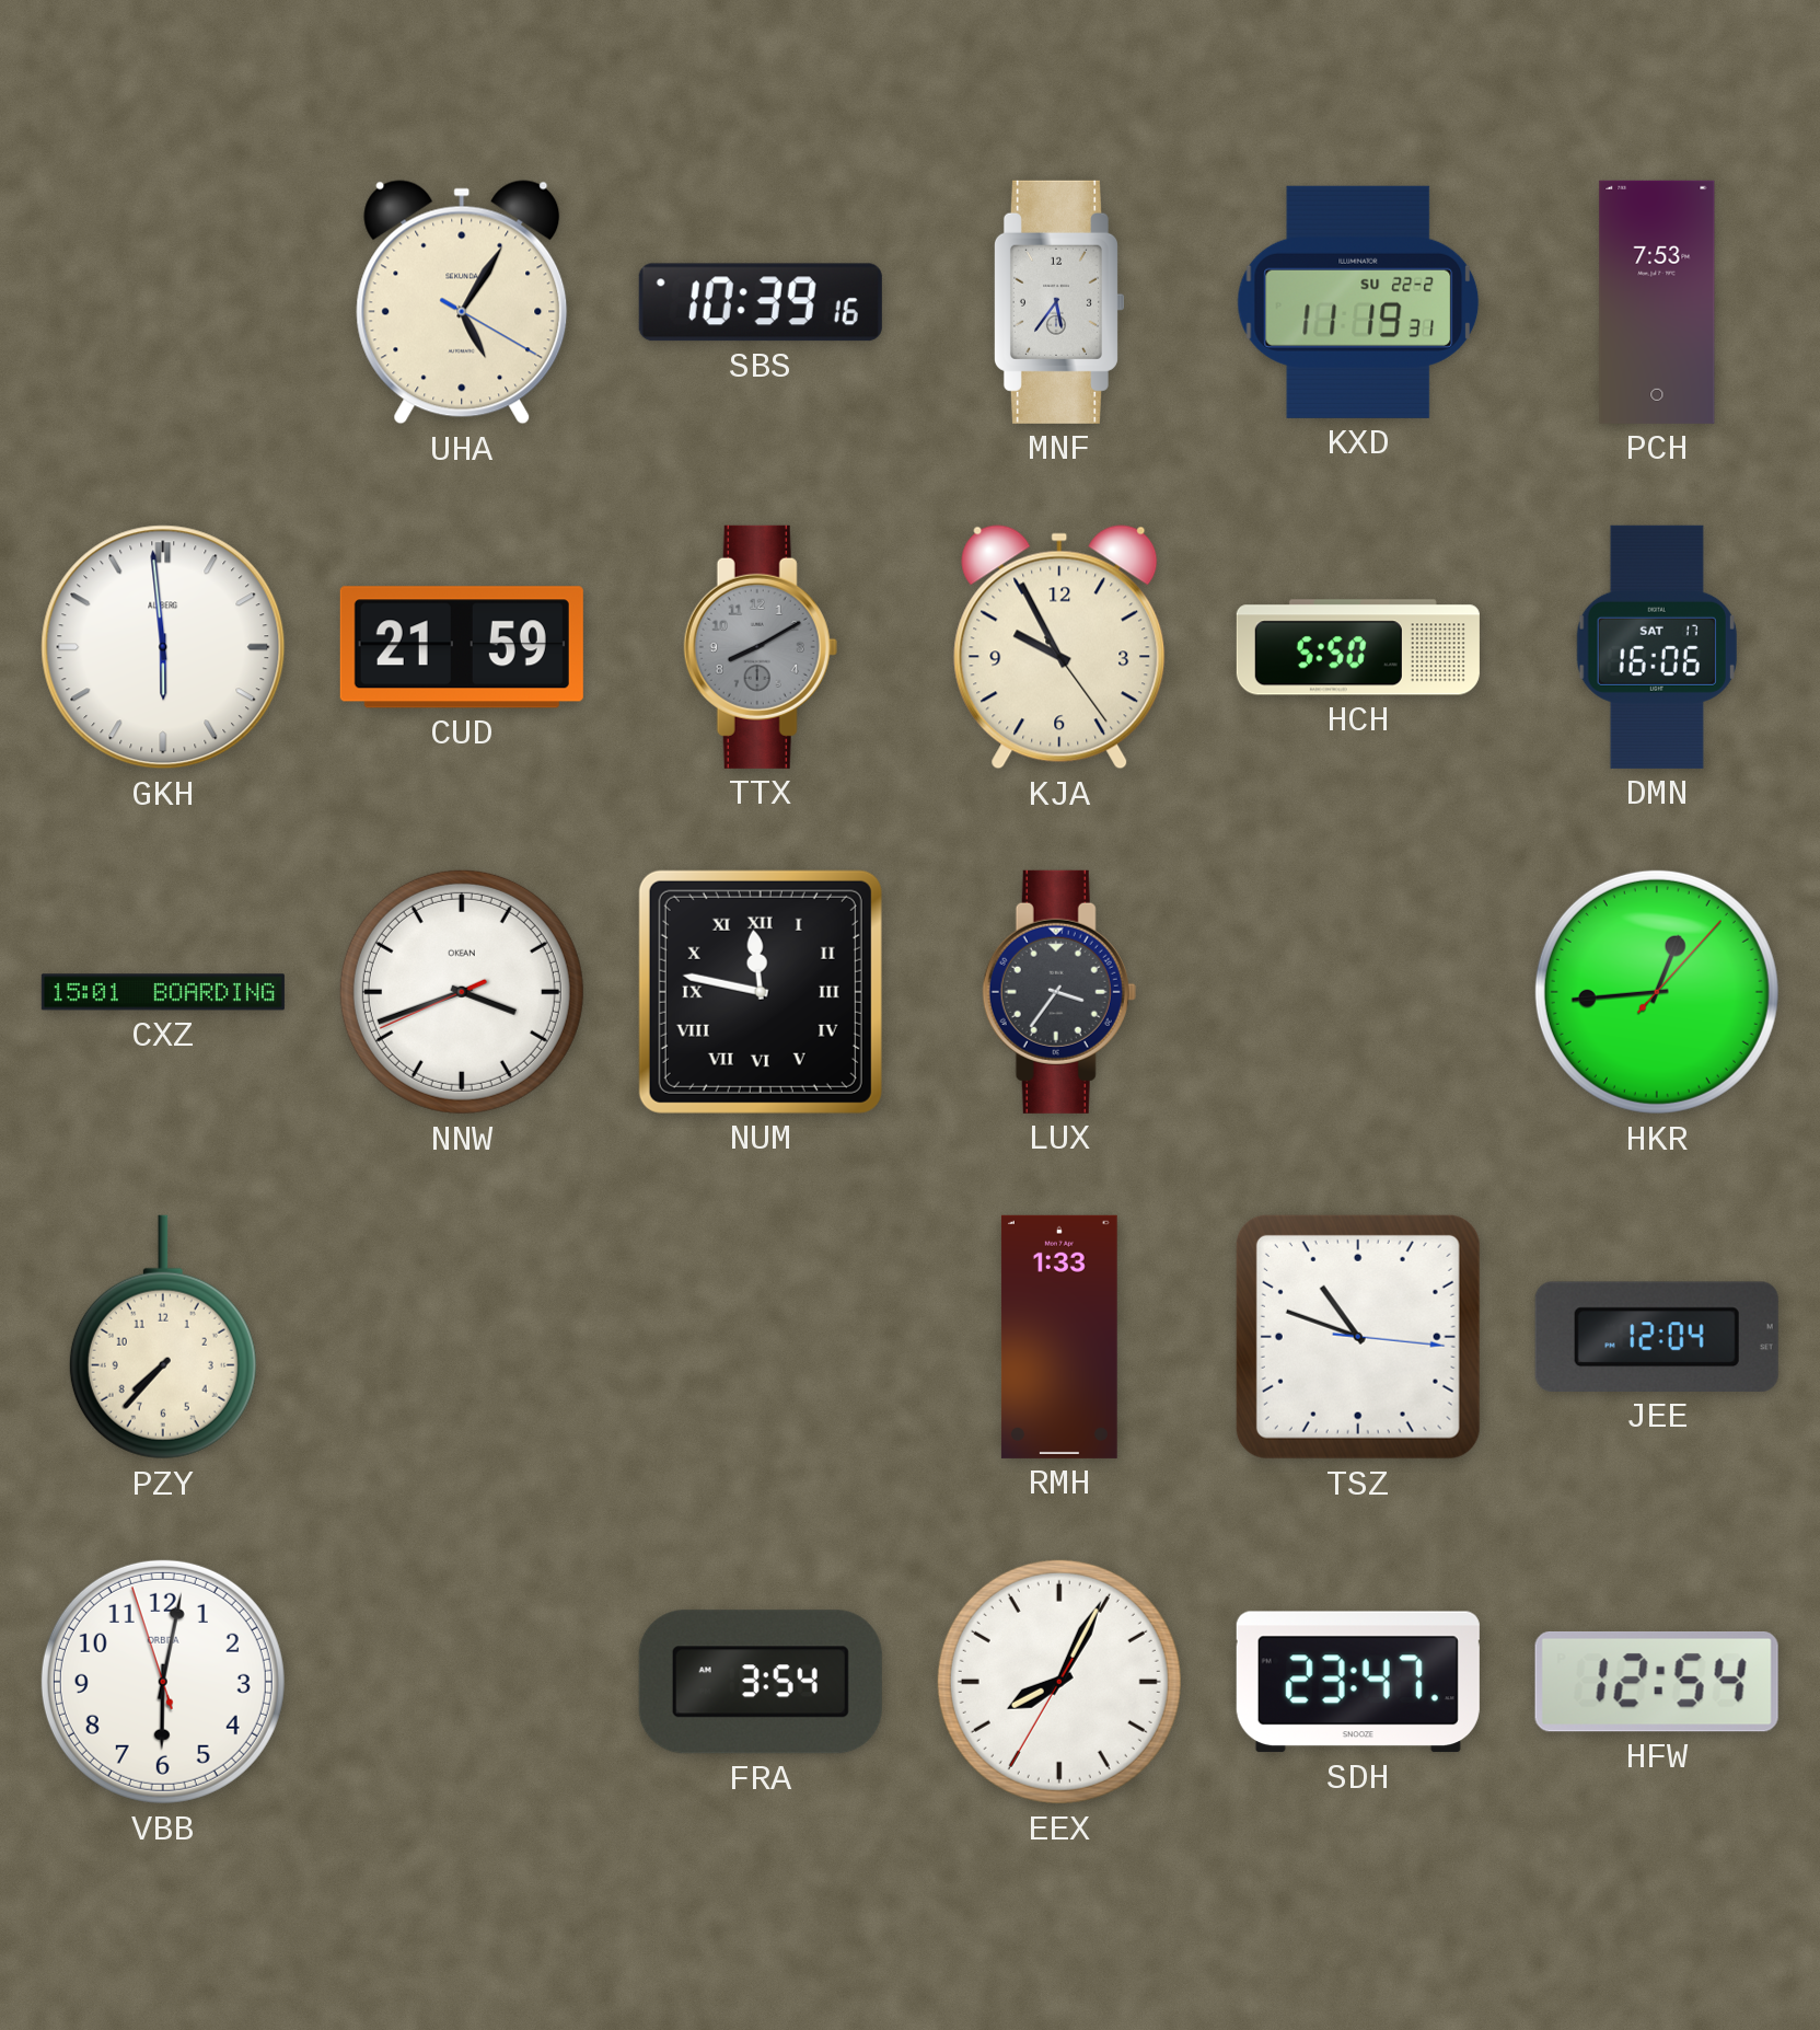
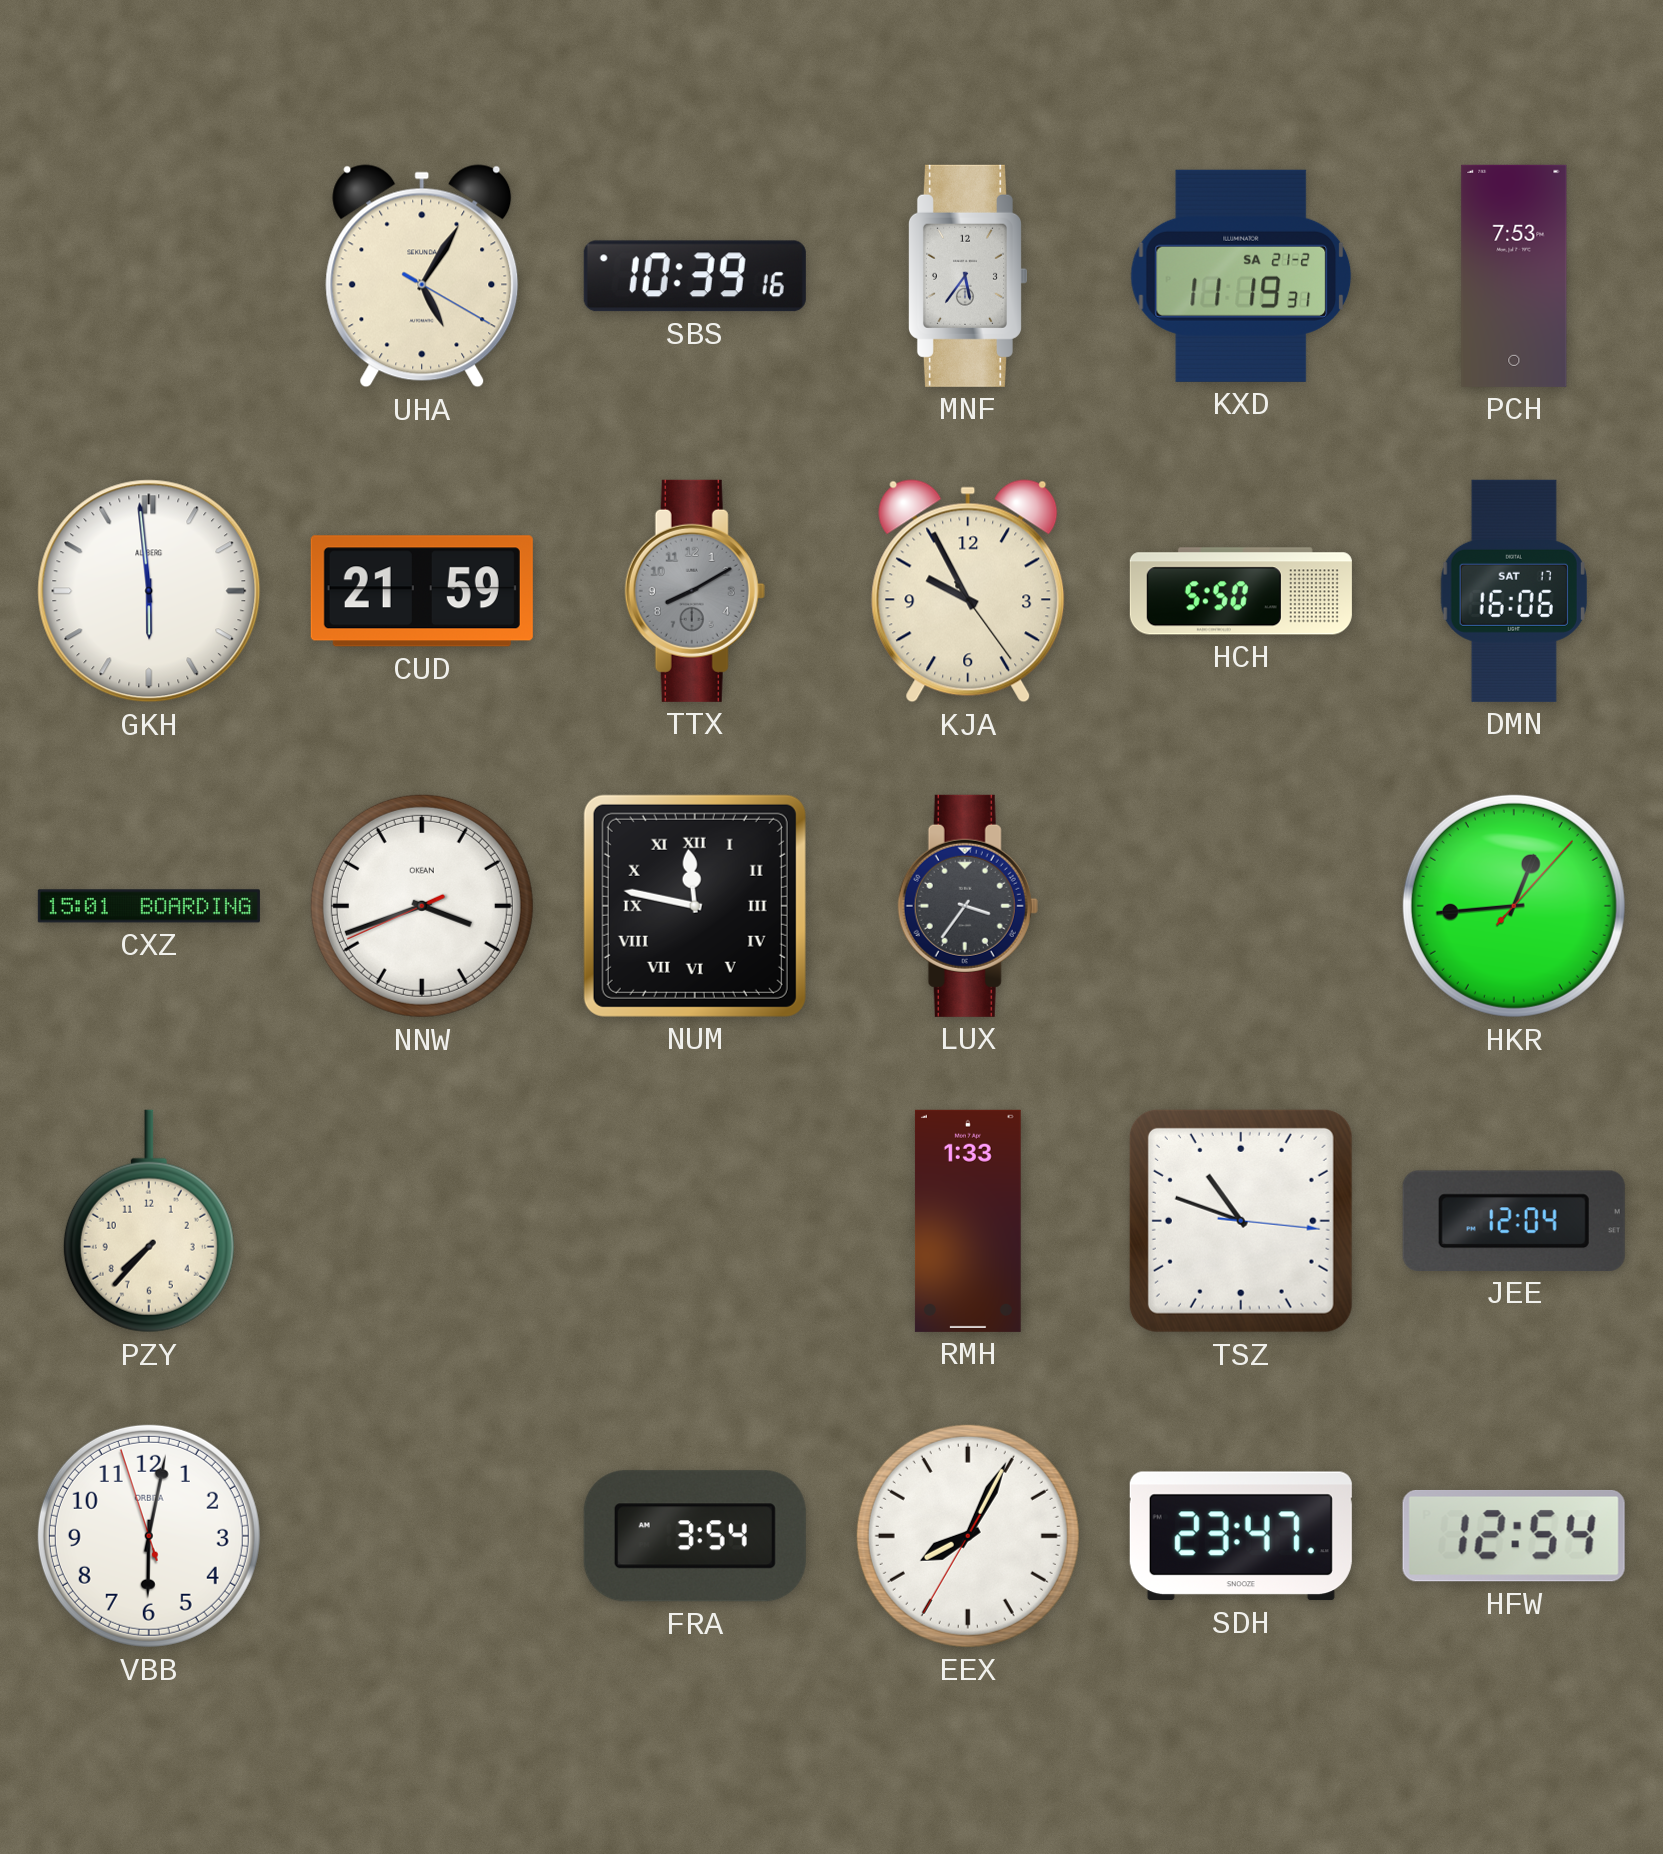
KXD date: SU 22-2 -> SA 21-2
